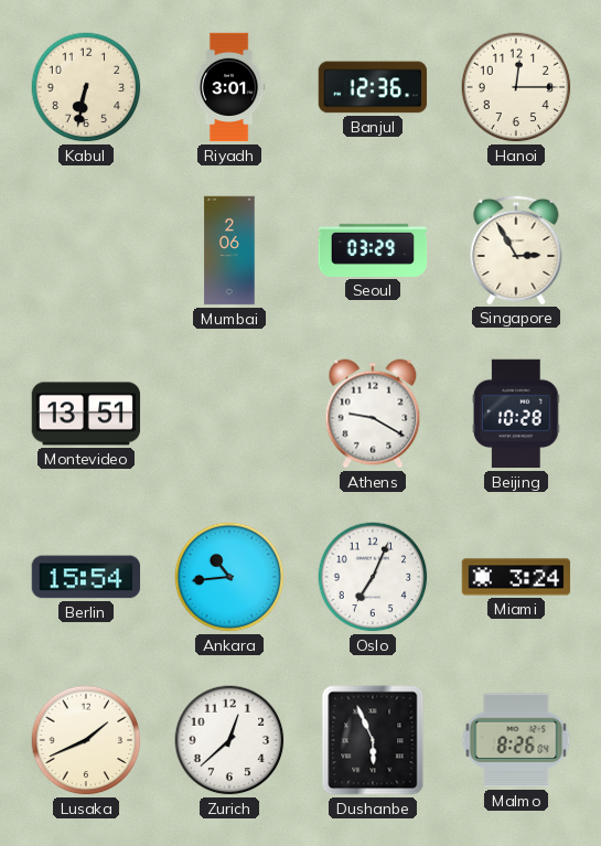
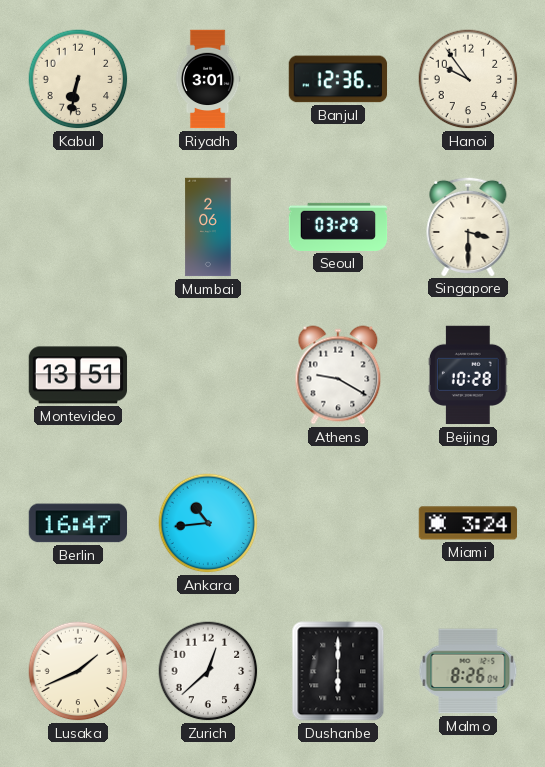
Hanoi: 12:15 -> 9:54
Singapore: 2:55 -> 3:30
Berlin: 15:54 -> 16:47
Oslo: 7:04 -> none
Dushanbe: 5:56 -> 6:00
